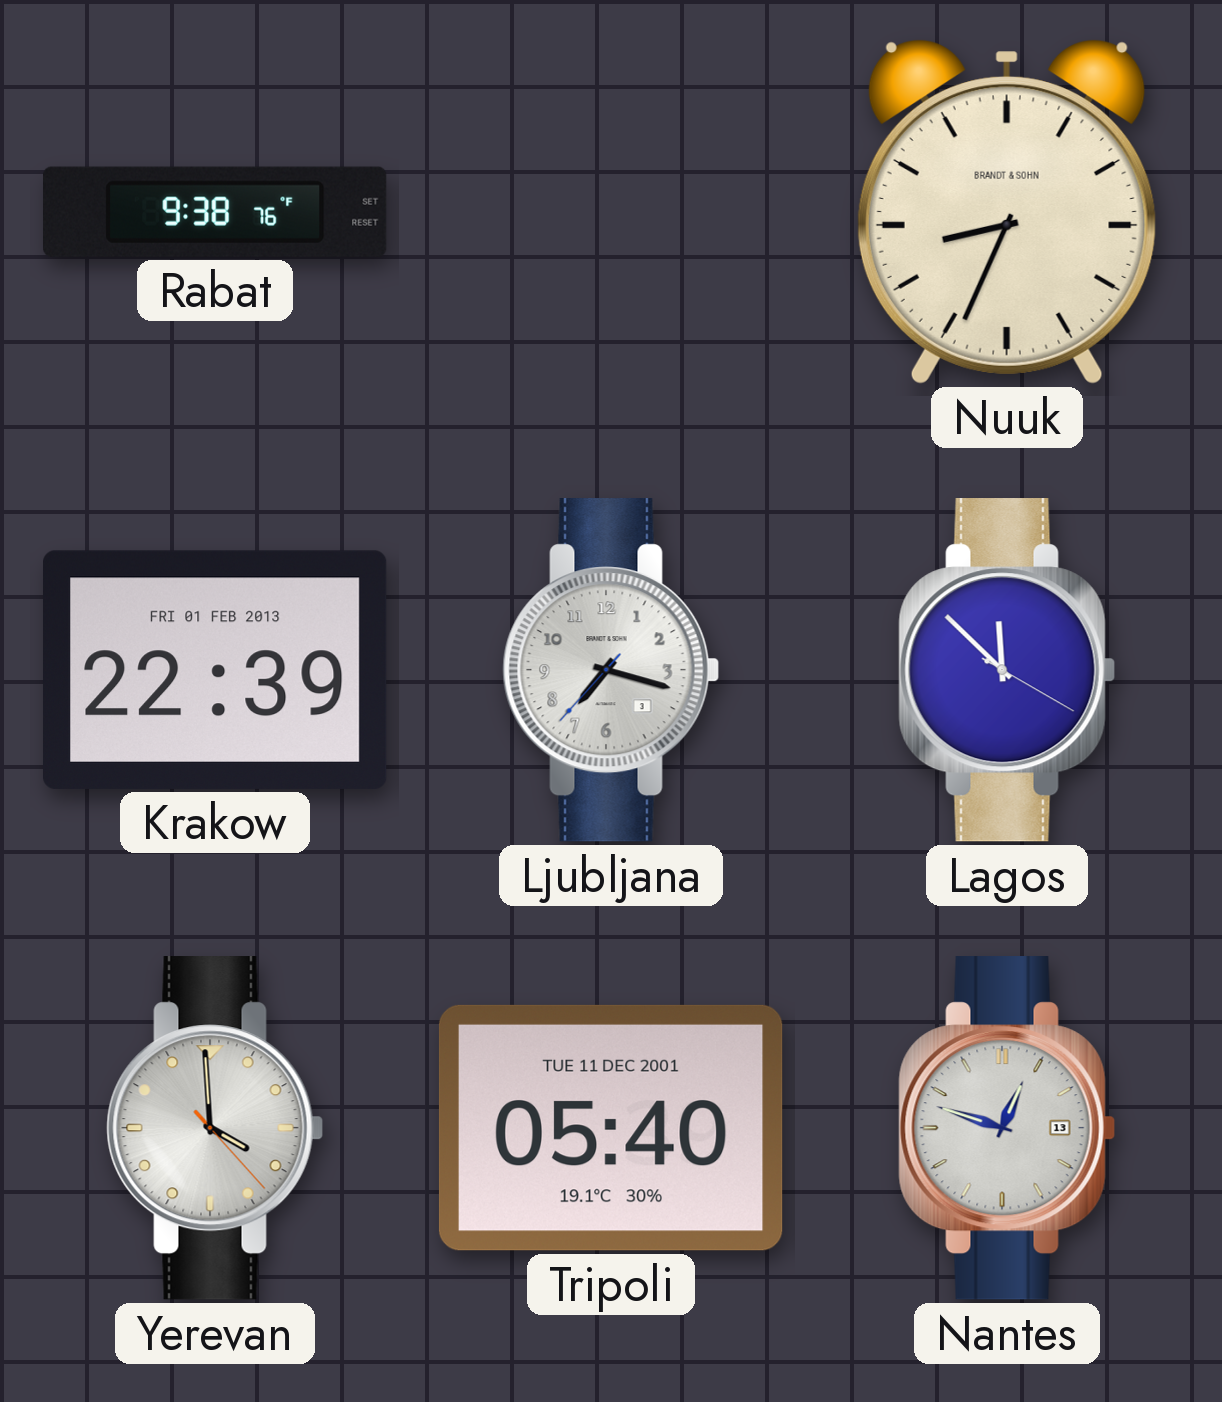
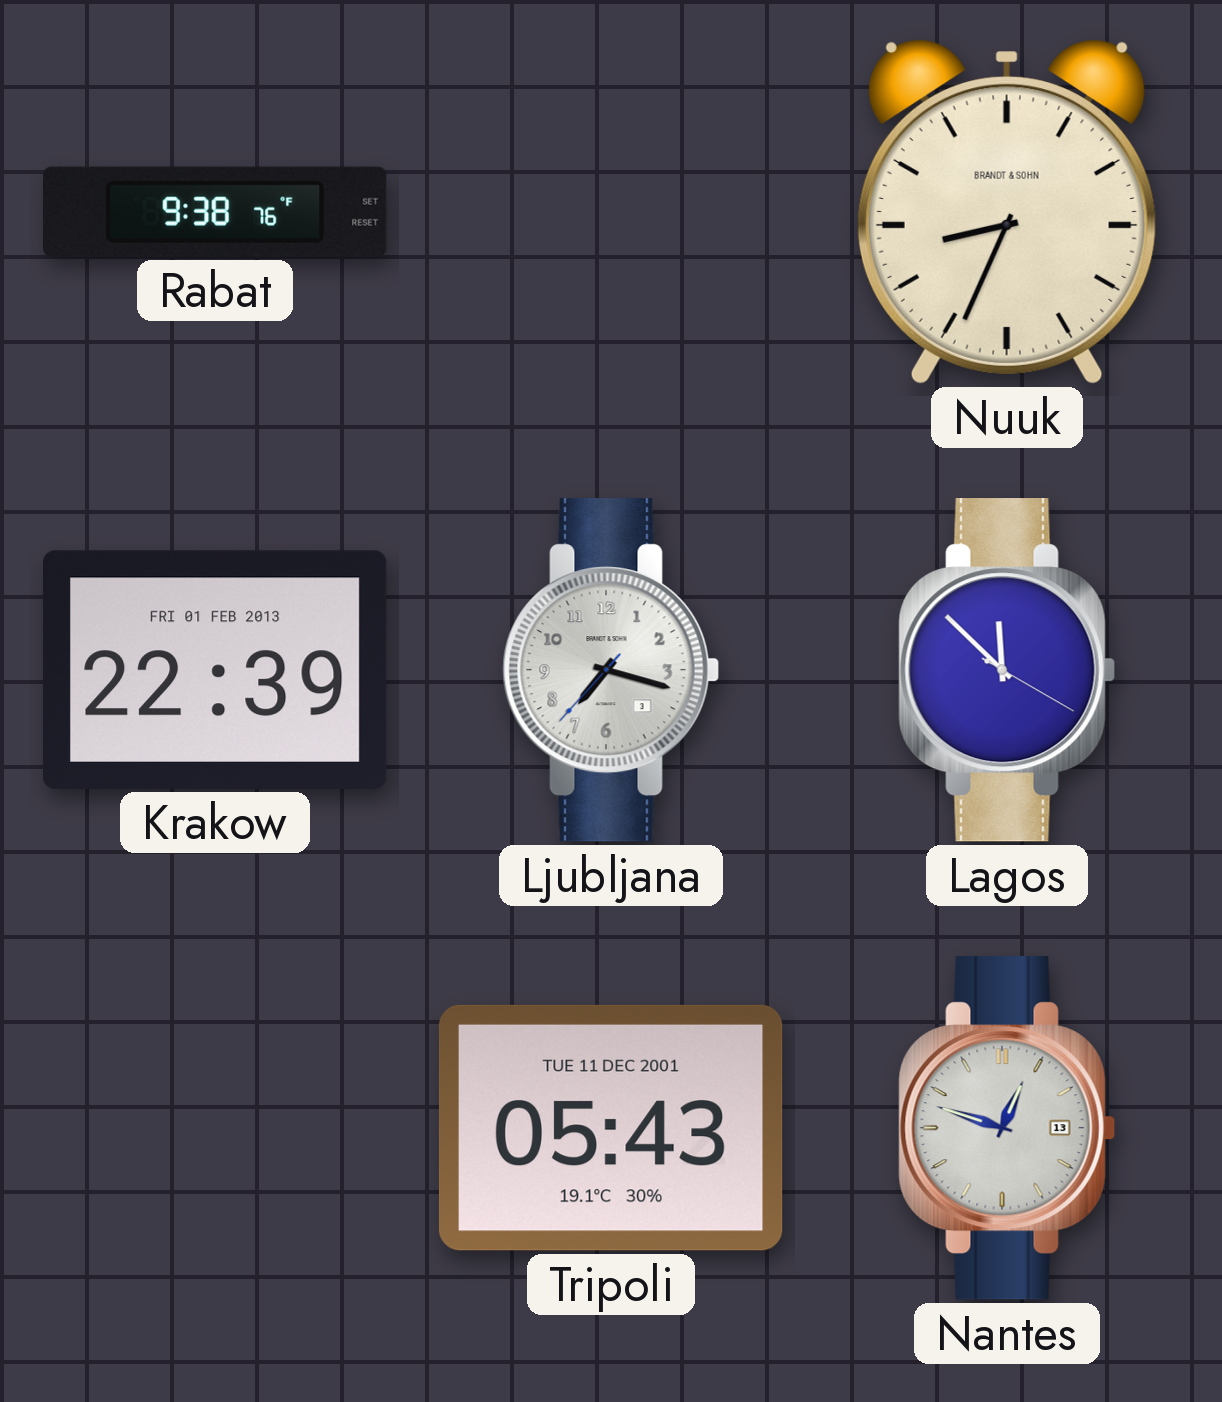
Yerevan: 3:59 -> none
Tripoli: 05:40 -> 05:43
